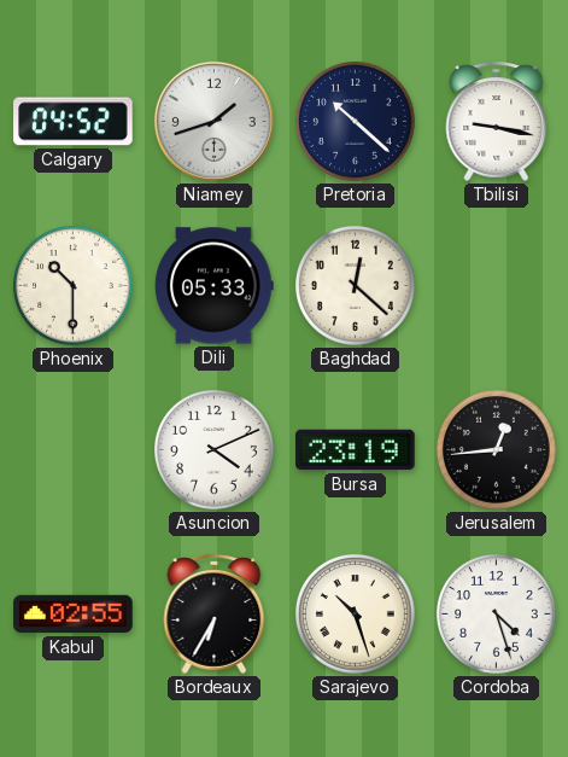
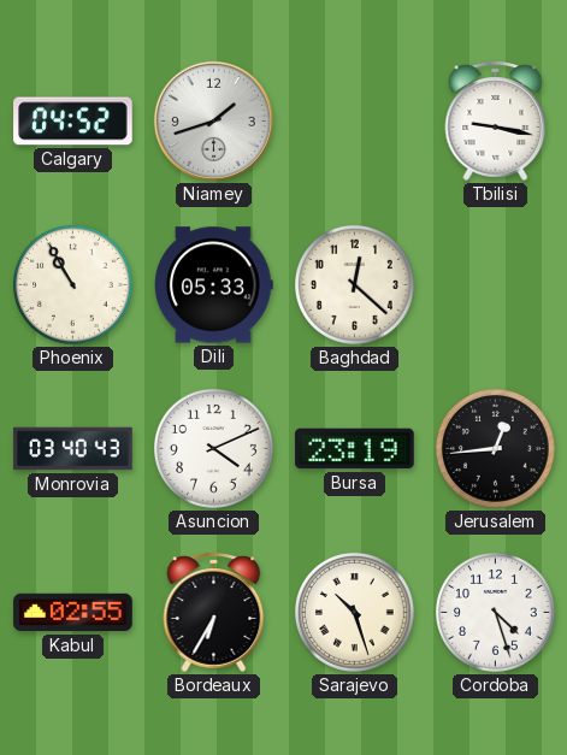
Pretoria: 10:22 -> none
Phoenix: 10:30 -> 10:55
Monrovia: none -> 03:40
